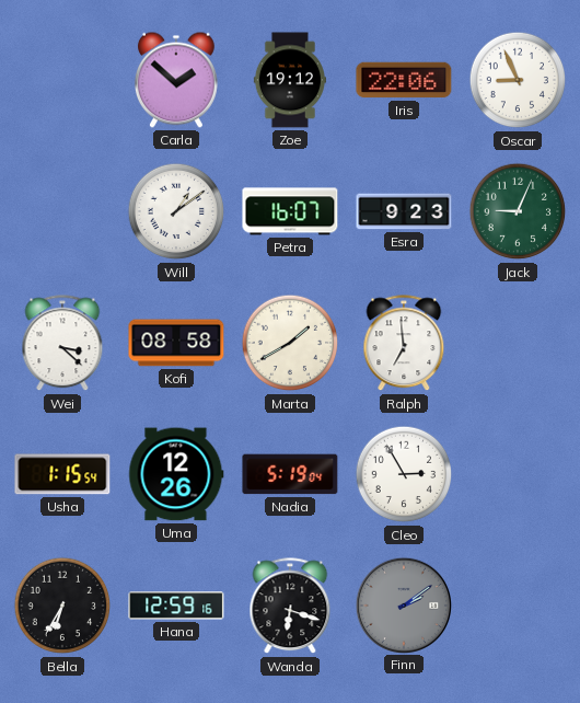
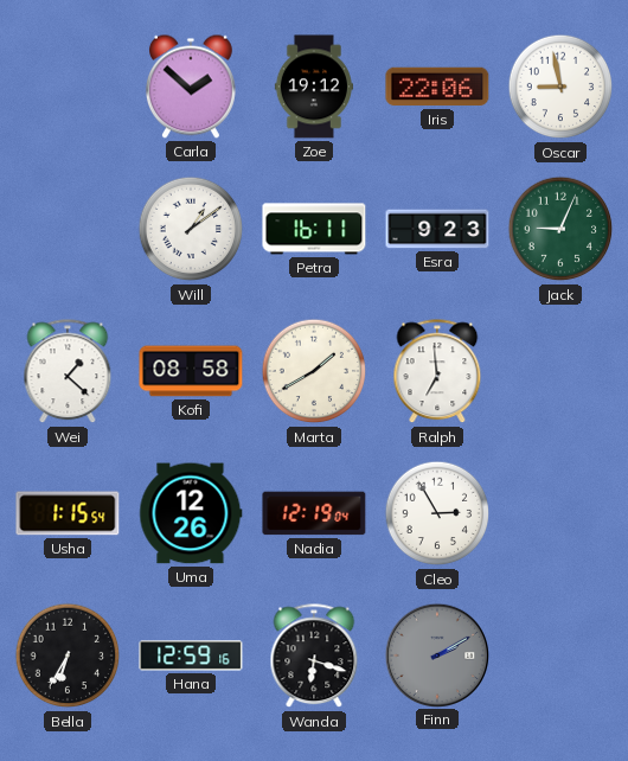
Oscar: 8:56 -> 8:58
Petra: 16:07 -> 16:11
Wei: 3:22 -> 1:22
Nadia: 5:19 -> 12:19
Finn: 2:09 -> 2:10
